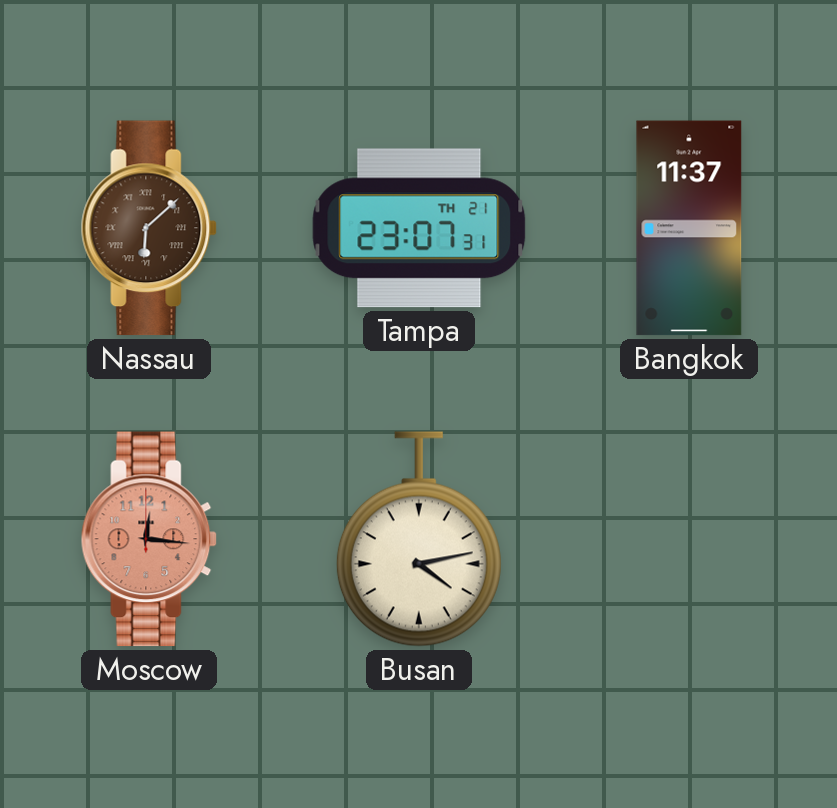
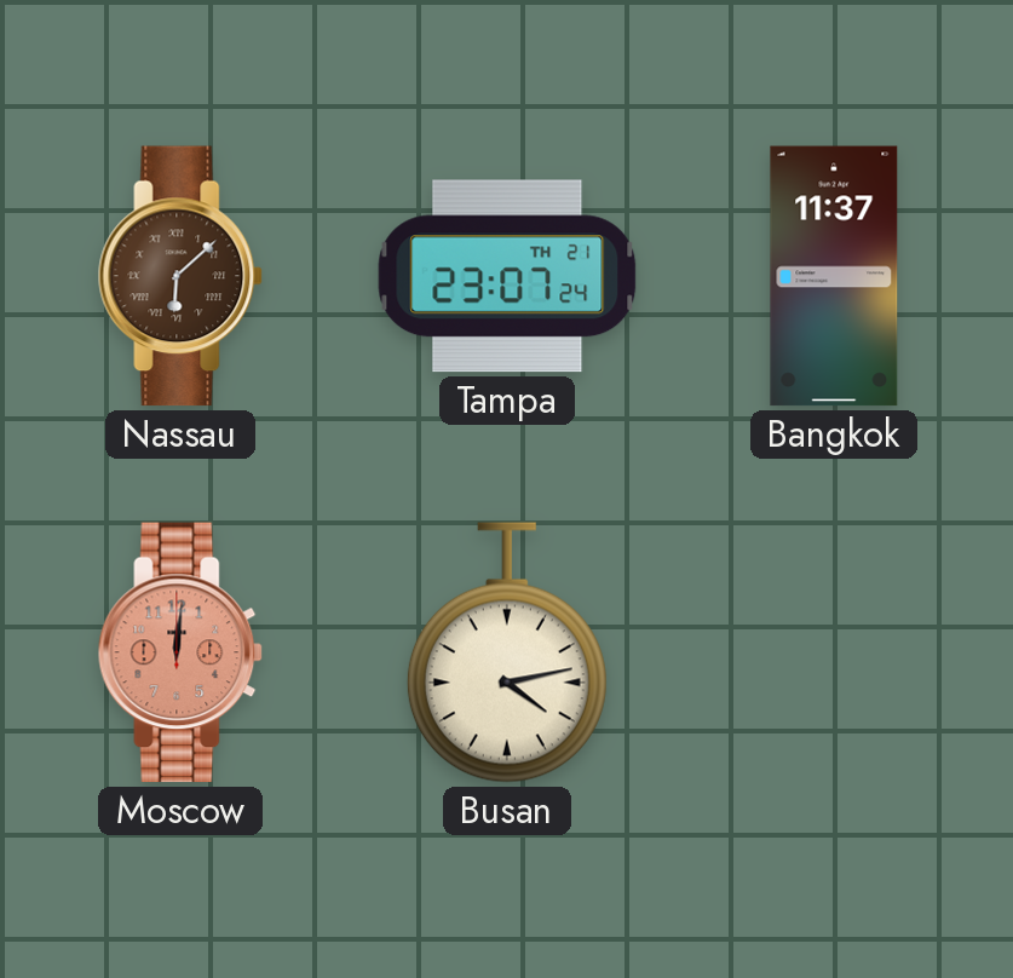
Tampa: 23:07:31 -> 23:07:24
Moscow: 12:16 -> 12:01
